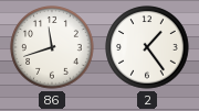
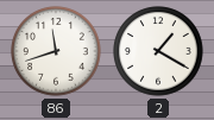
2: 1:24 -> 1:20
